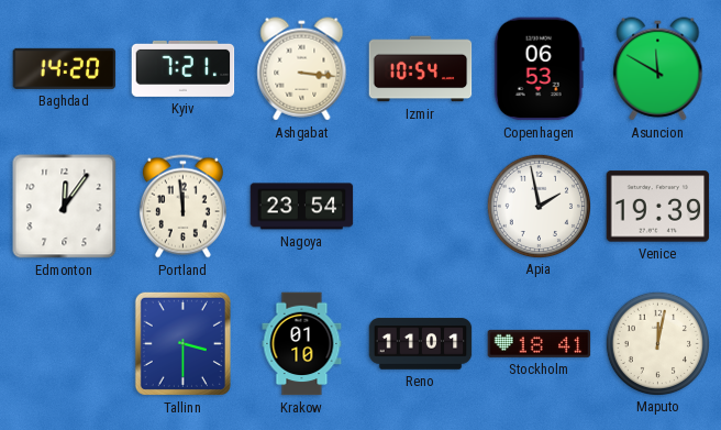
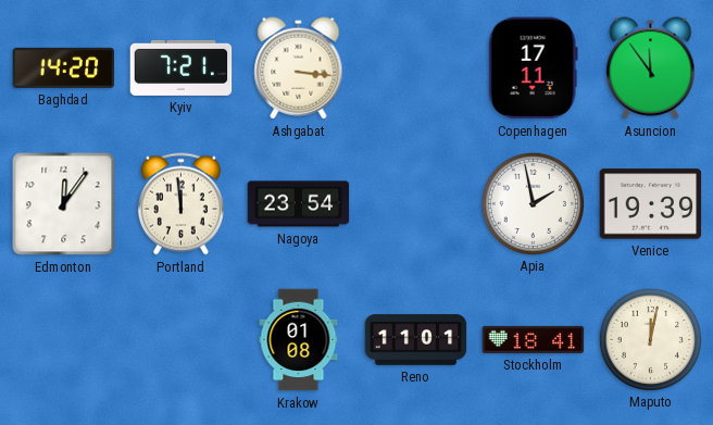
Izmir: 10:54 -> none
Copenhagen: 06:53 -> 17:11
Asuncion: 11:50 -> 11:54
Tallinn: 3:30 -> none
Krakow: 01:10 -> 01:08
